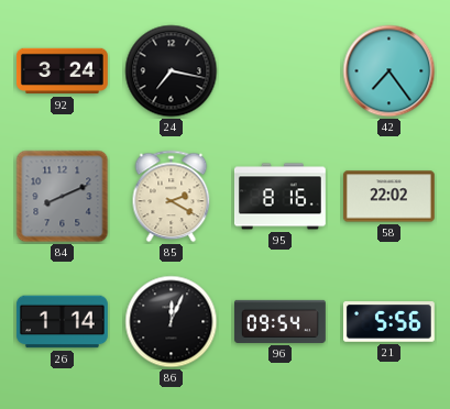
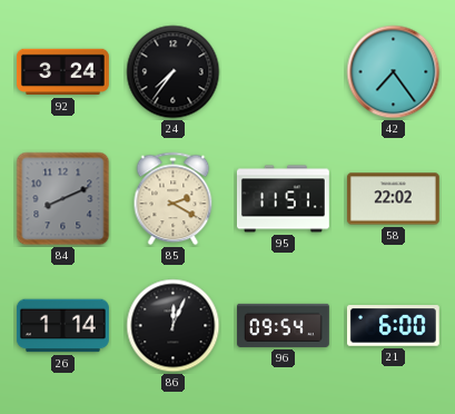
24: 7:17 -> 7:36
95: 8:16 -> 11:51
21: 5:56 -> 6:00
